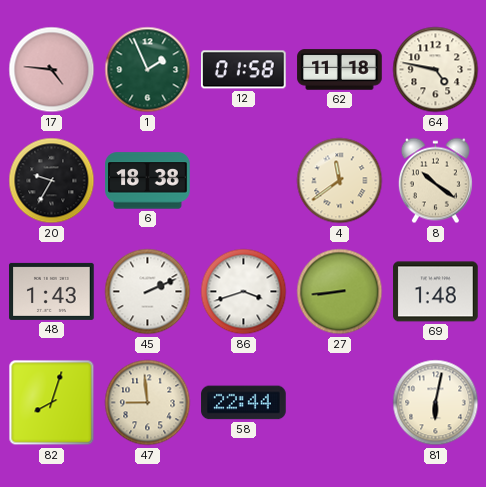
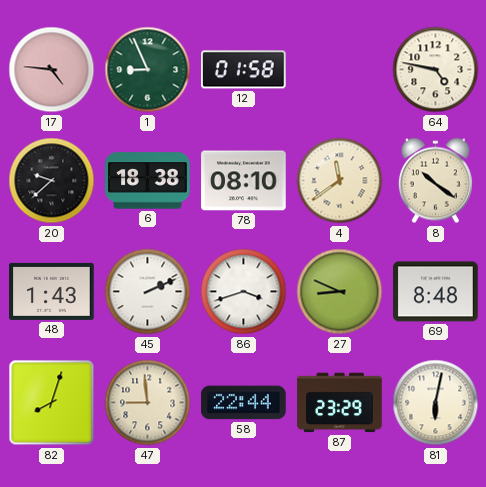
1: 1:56 -> 8:56
62: 11:18 -> none
20: 9:35 -> 9:38
78: none -> 08:10
27: 8:44 -> 8:49
69: 1:48 -> 8:48
87: none -> 23:29
